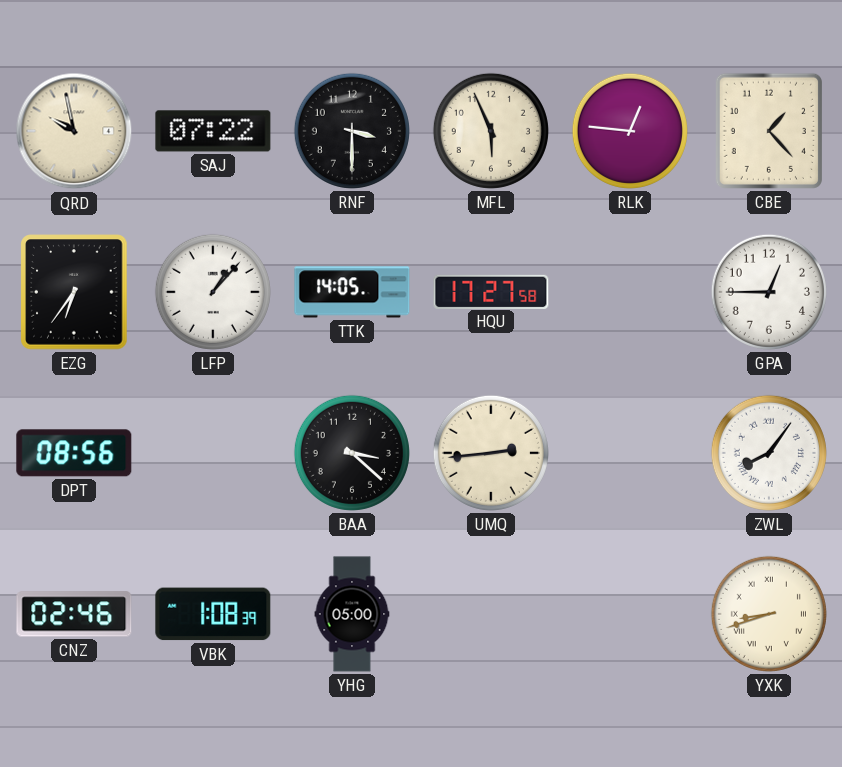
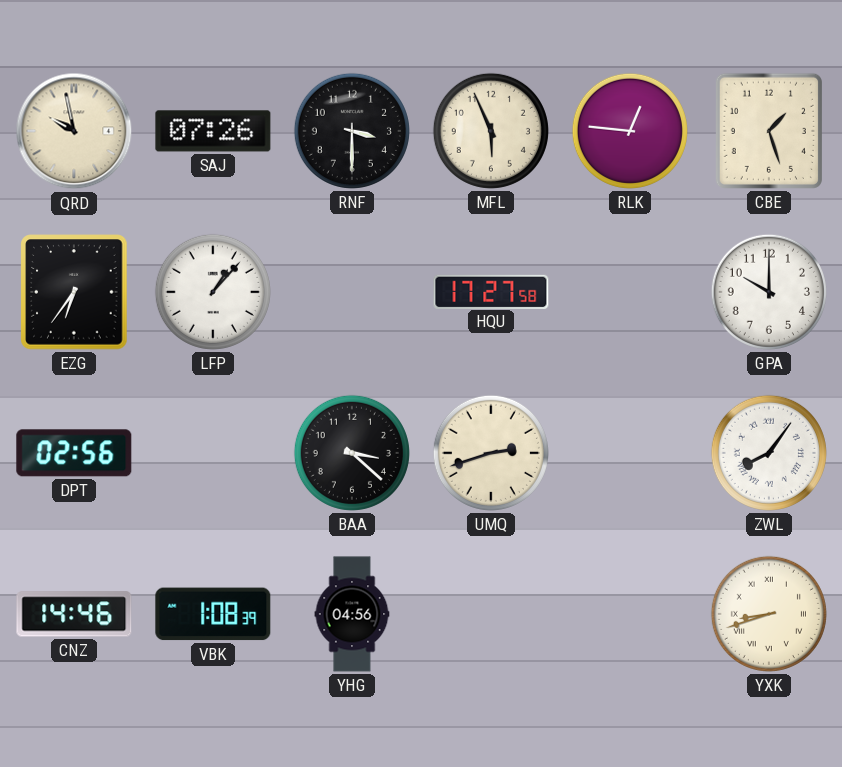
SAJ: 07:22 -> 07:26
CBE: 1:23 -> 1:27
TTK: 14:05 -> none
GPA: 12:45 -> 10:00
DPT: 08:56 -> 02:56
UMQ: 2:44 -> 2:42
CNZ: 02:46 -> 14:46
YHG: 05:00 -> 04:56
